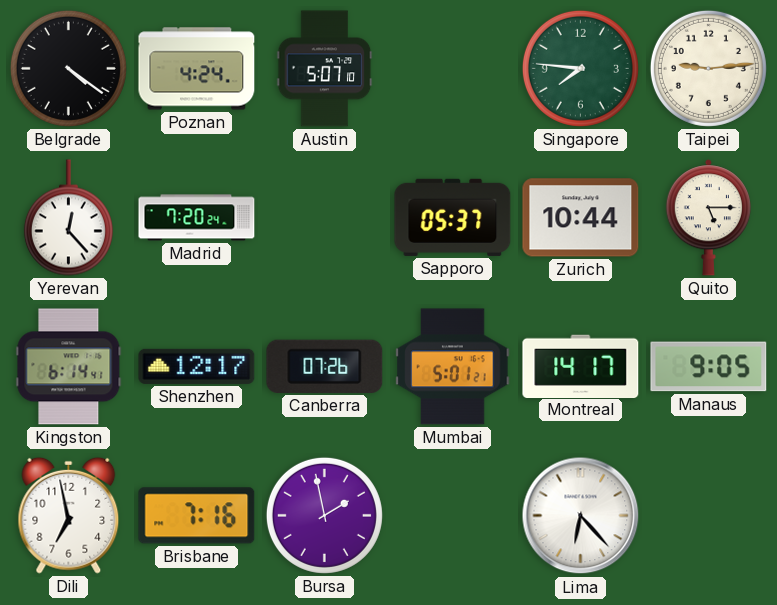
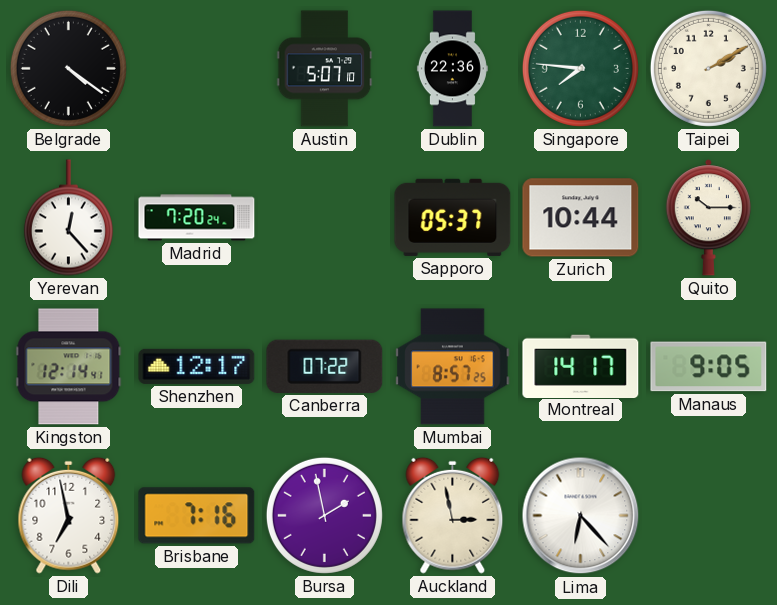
Poznan: 4:24 -> none
Dublin: none -> 22:36
Taipei: 9:14 -> 2:10
Quito: 5:15 -> 10:15
Kingston: 6:14 -> 12:14
Canberra: 07:26 -> 07:22
Mumbai: 5:01 -> 8:57
Auckland: none -> 2:58
